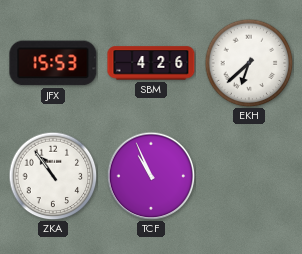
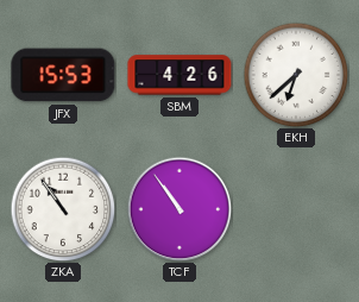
TCF: 10:56 -> 10:54
